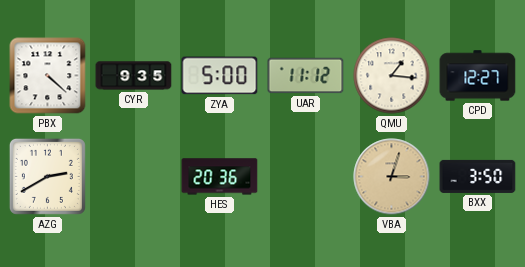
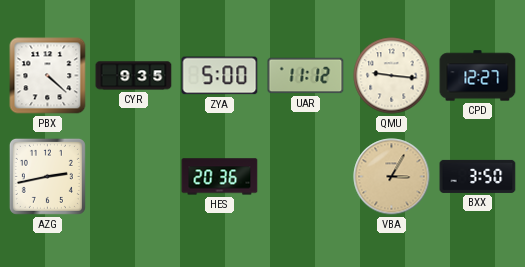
QMU: 1:16 -> 9:16
AZG: 2:40 -> 2:43
VBA: 3:03 -> 3:05
